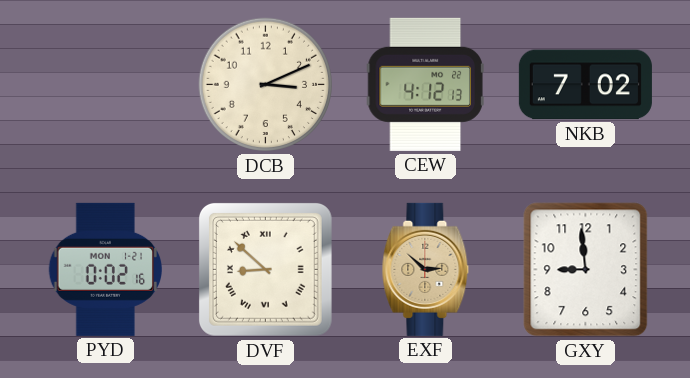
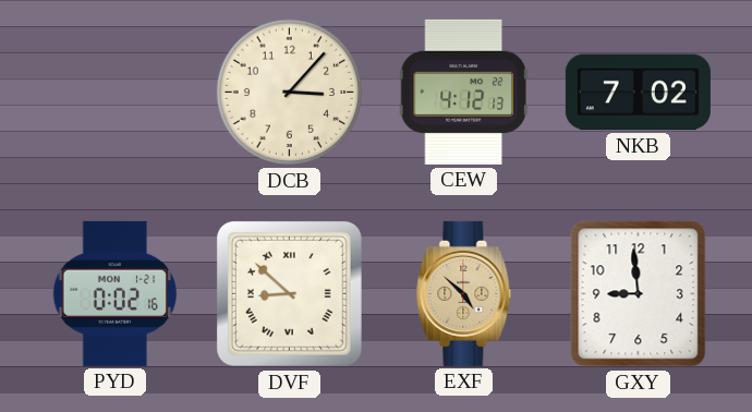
DCB: 3:11 -> 3:07
EXF: 2:52 -> 4:52
